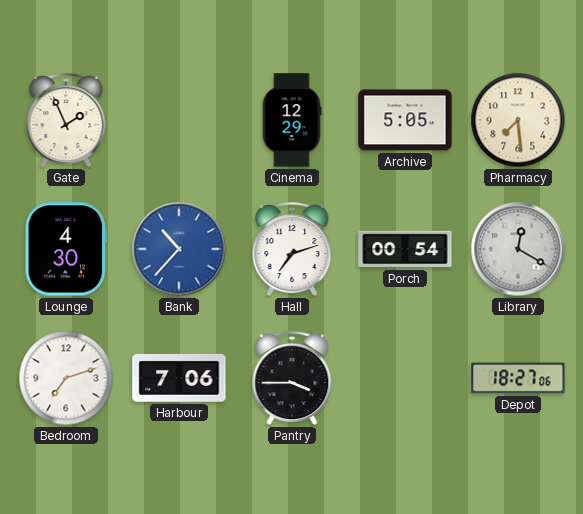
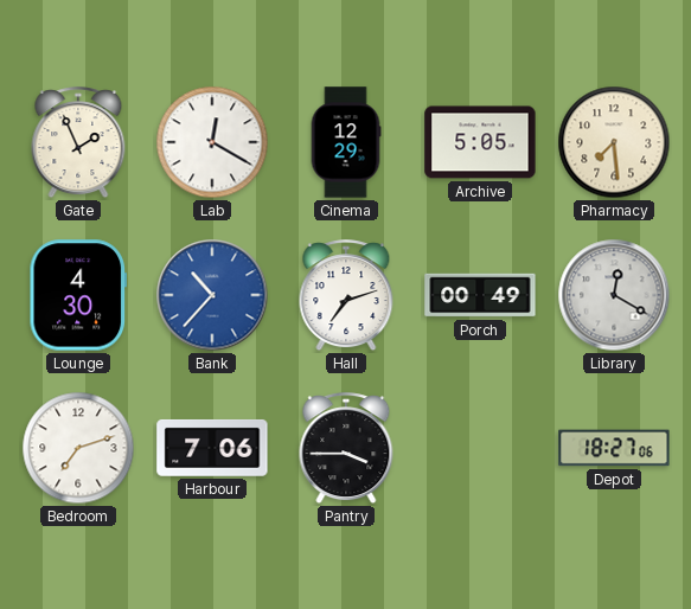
Lab: none -> 12:20
Porch: 00:54 -> 00:49
